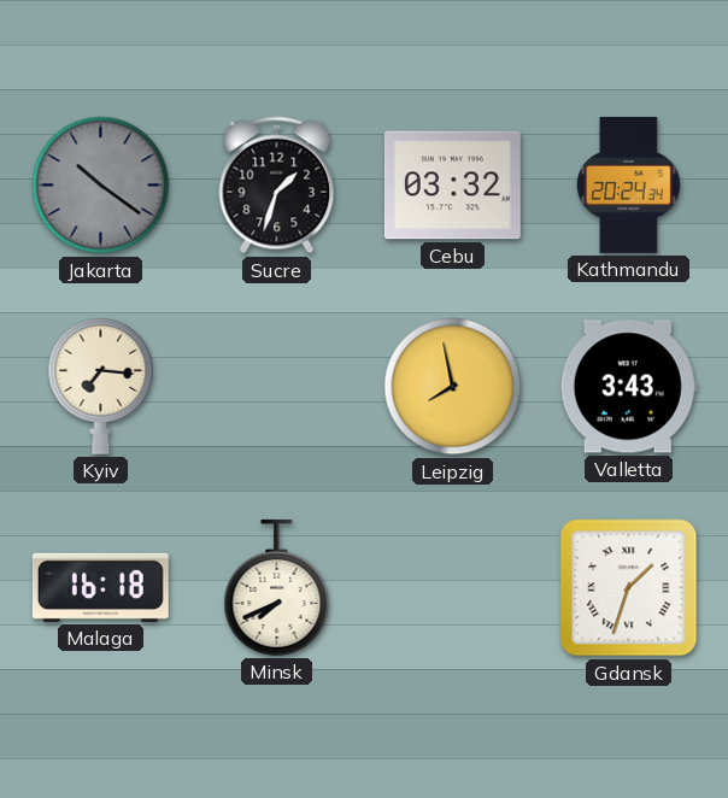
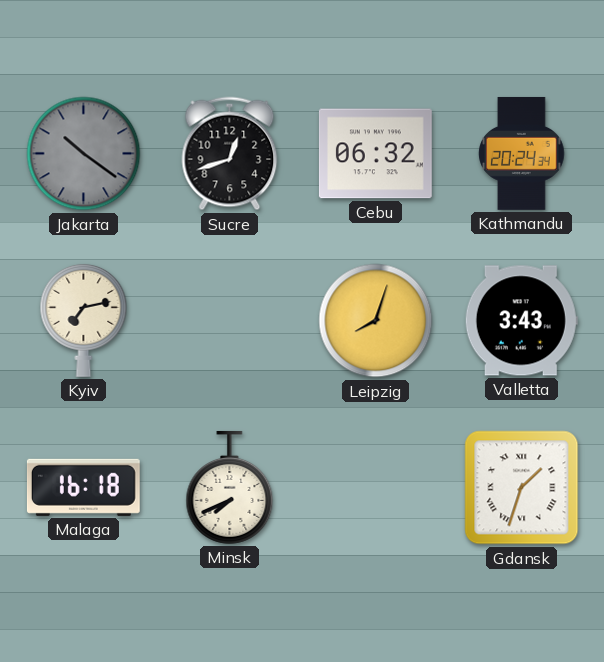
Sucre: 1:33 -> 12:42
Cebu: 03:32 -> 06:32
Kyiv: 7:16 -> 7:13
Leipzig: 7:58 -> 8:03
